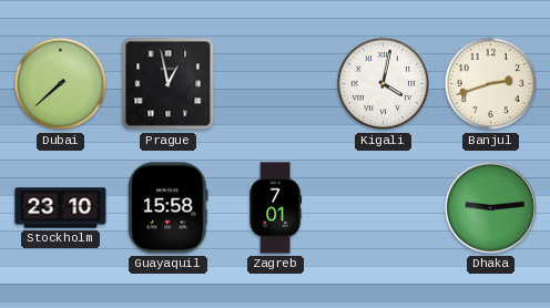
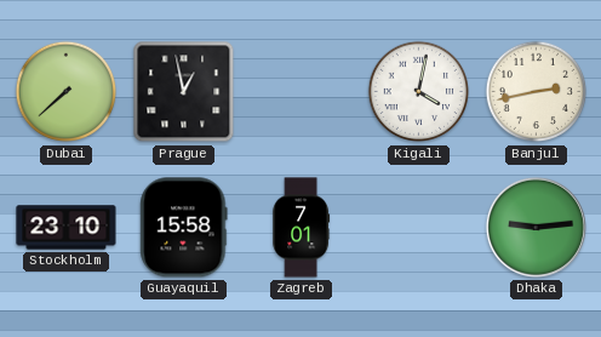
Banjul: 2:42 -> 2:43
